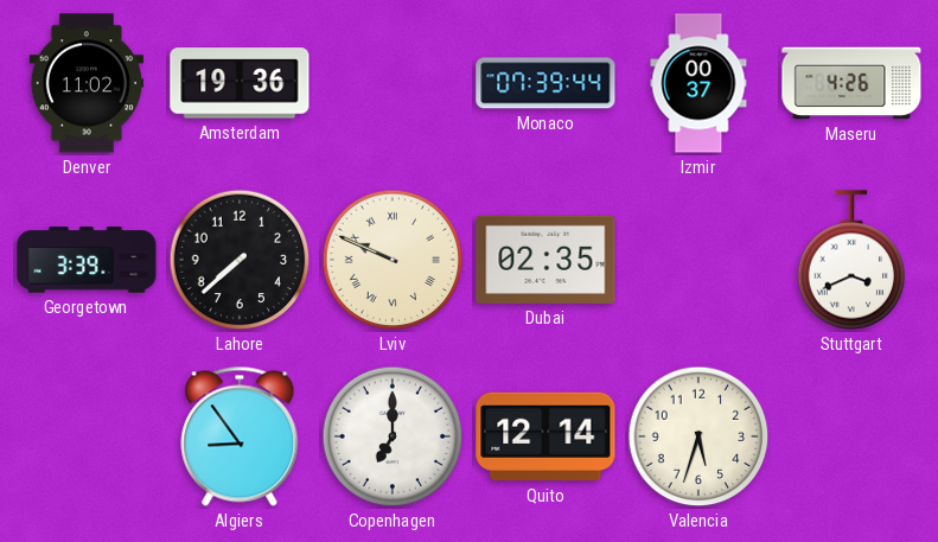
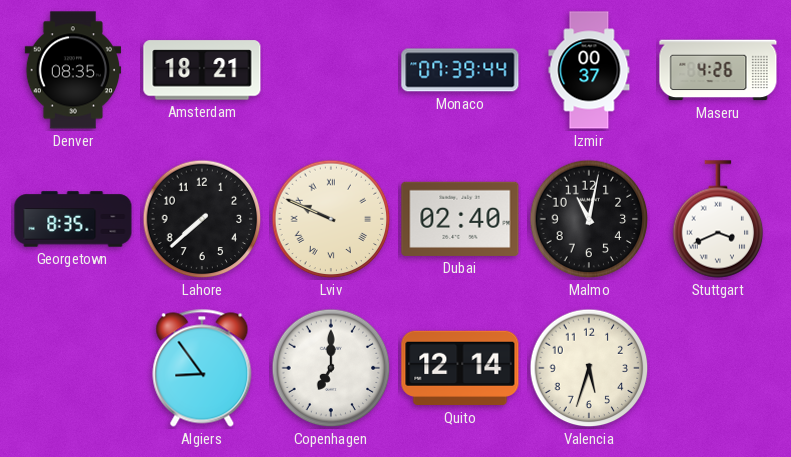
Denver: 11:02 -> 08:35
Amsterdam: 19:36 -> 18:21
Georgetown: 3:39 -> 8:35
Dubai: 02:35 -> 02:40
Malmo: none -> 11:02
